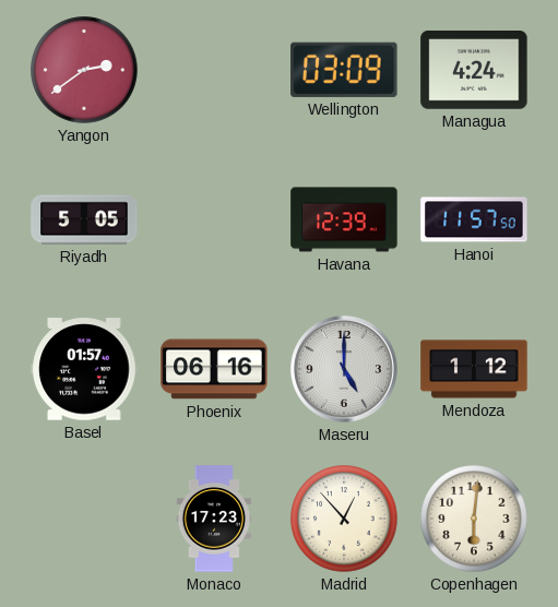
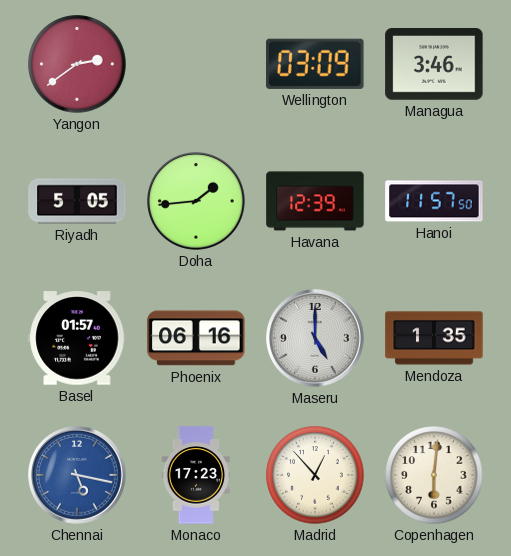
Managua: 4:24 -> 3:46
Doha: none -> 1:44
Mendoza: 1:12 -> 1:35
Chennai: none -> 5:17
